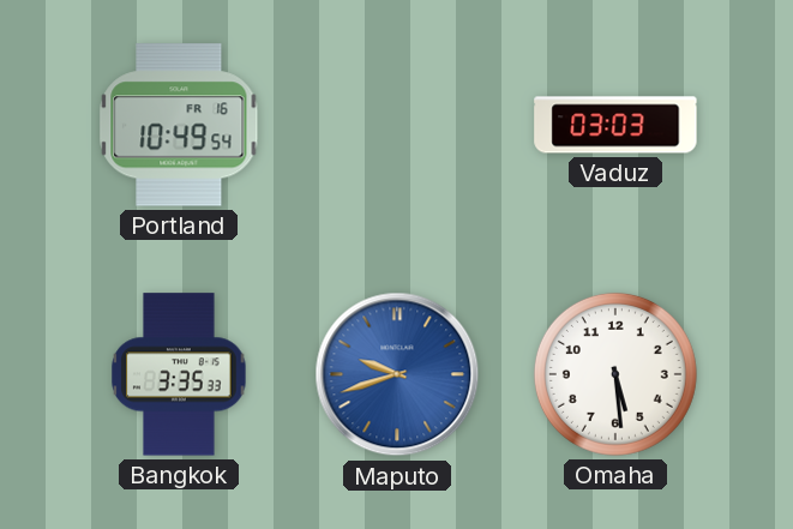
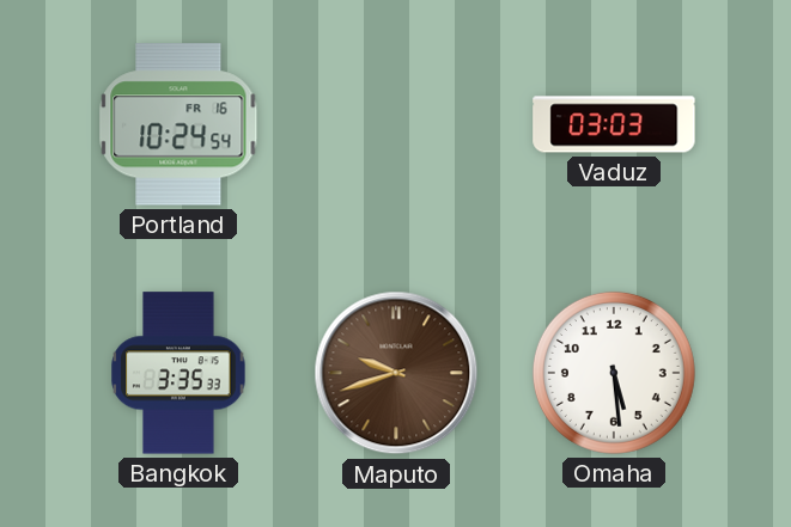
Portland: 10:49 -> 10:24
Maputo dial: blue -> brown
